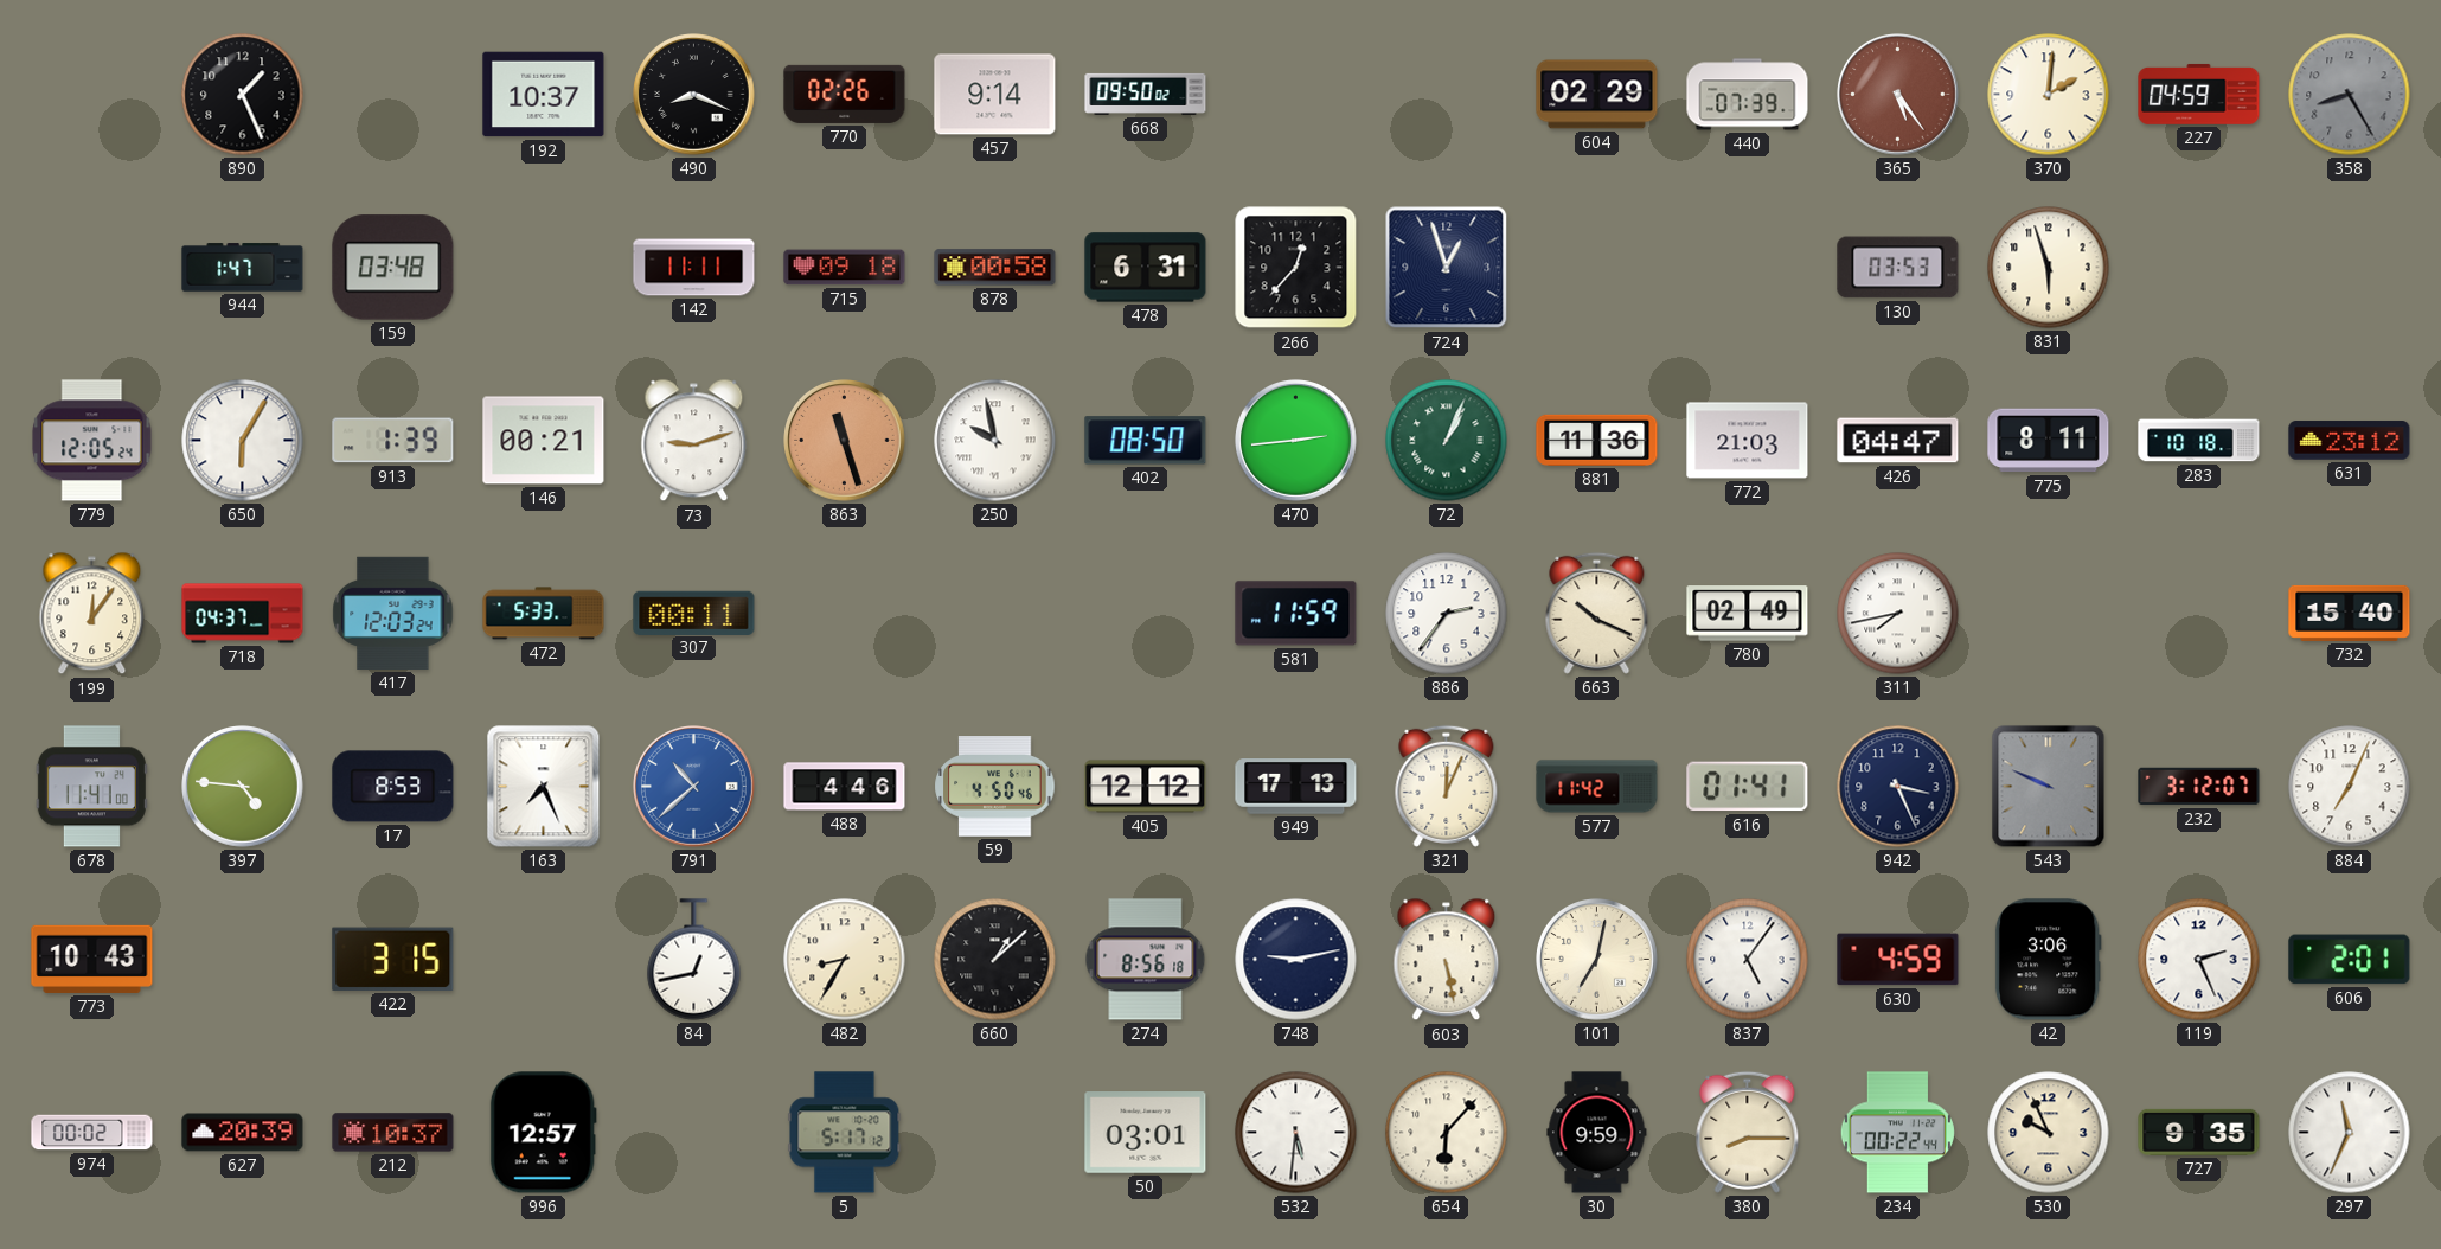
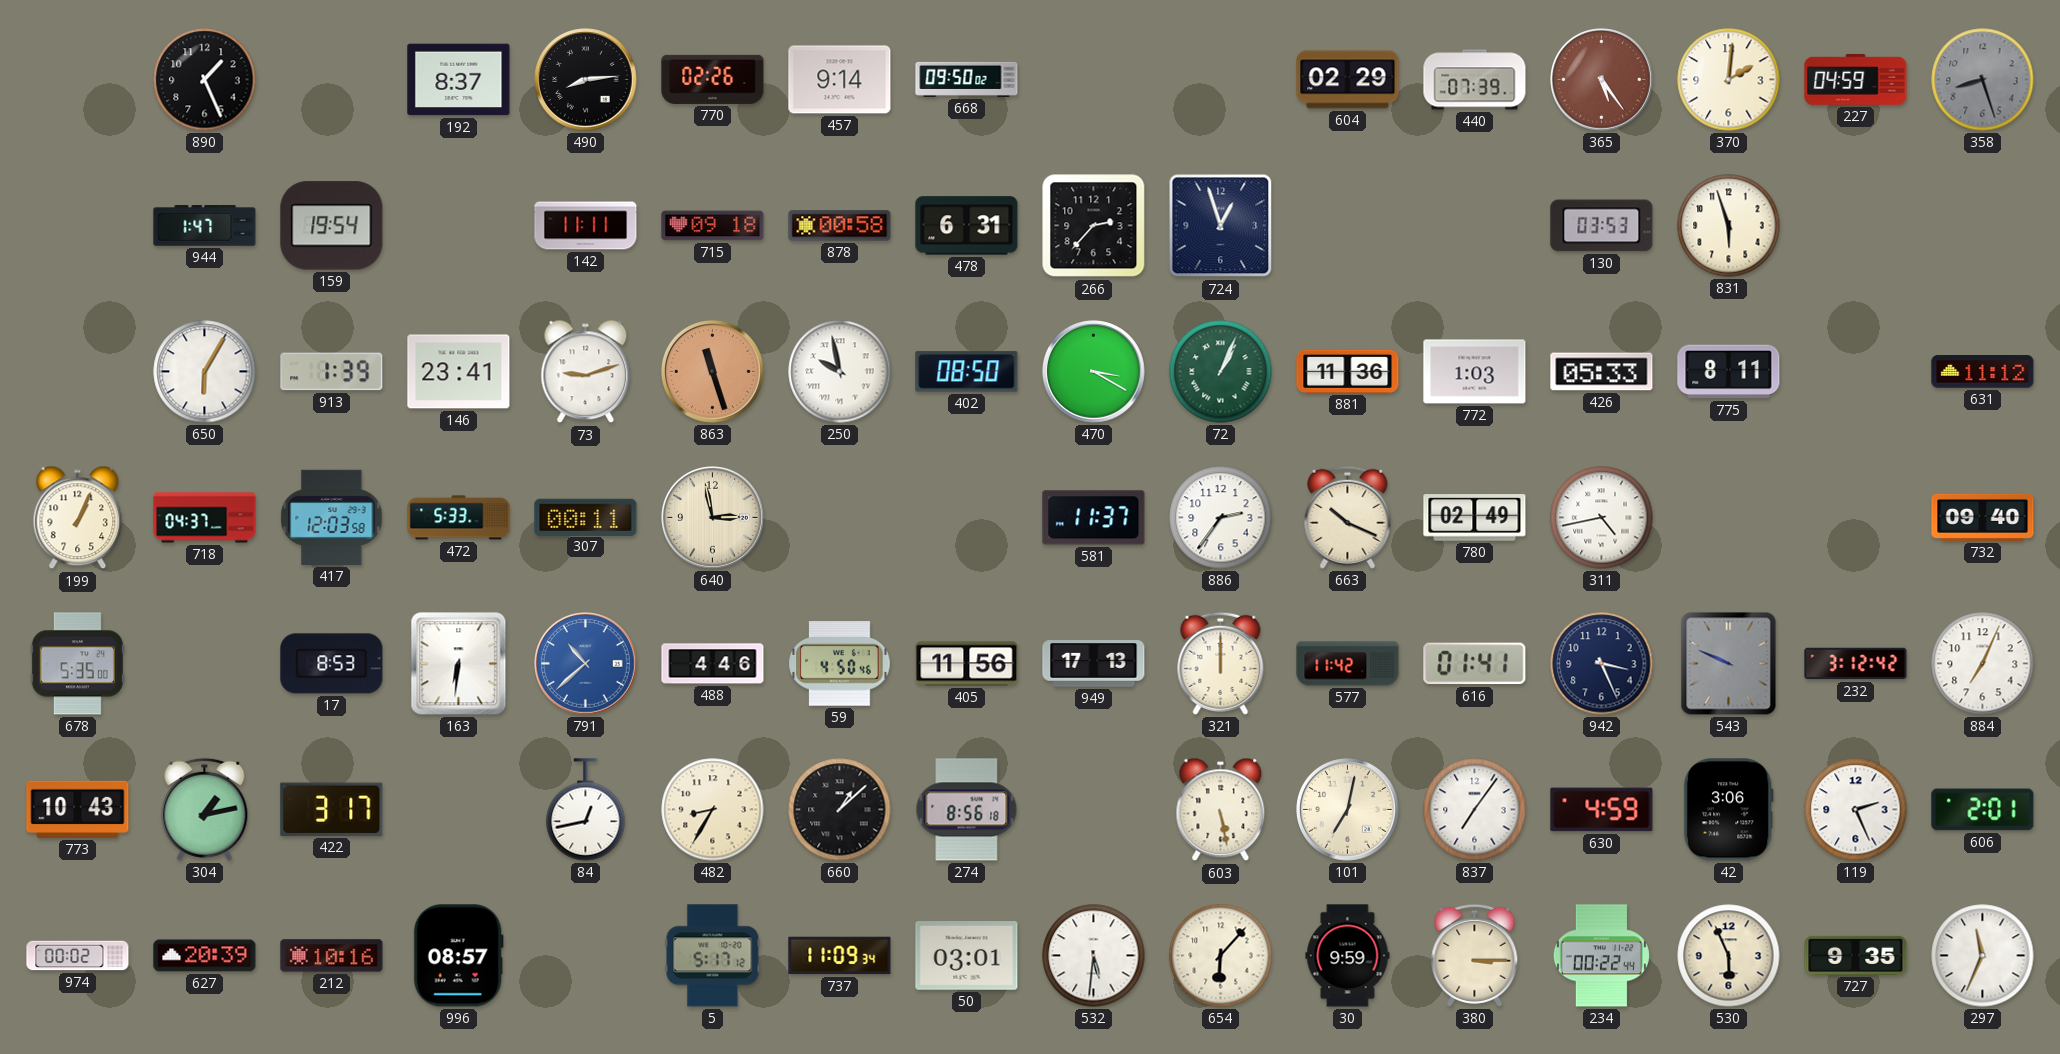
192: 10:37 -> 8:37
490: 8:19 -> 8:14
358: 8:25 -> 8:27
159: 03:48 -> 19:54
266: 12:37 -> 2:37
779: 12:05 -> none
146: 00:21 -> 23:41
470: 2:44 -> 3:20
772: 21:03 -> 1:03
426: 04:47 -> 05:33
283: 10:18 -> none
631: 23:12 -> 11:12
199: 12:06 -> 1:04
417: 12:03:24 -> 12:03:58
640: none -> 2:58
581: 11:59 -> 11:37
311: 7:43 -> 4:43
732: 15:40 -> 09:40
678: 11:41 -> 5:35
397: 4:46 -> none
163: 7:26 -> 6:31
405: 12:12 -> 11:56
321: 12:04 -> 12:00
232: 3:12:07 -> 3:12:42
304: none -> 1:13
422: 3:15 -> 3:17
748: 9:13 -> none
837: 5:06 -> 7:06
212: 10:37 -> 10:16
996: 12:57 -> 08:57
737: none -> 11:09
380: 8:15 -> 3:15
530: 9:56 -> 5:56
